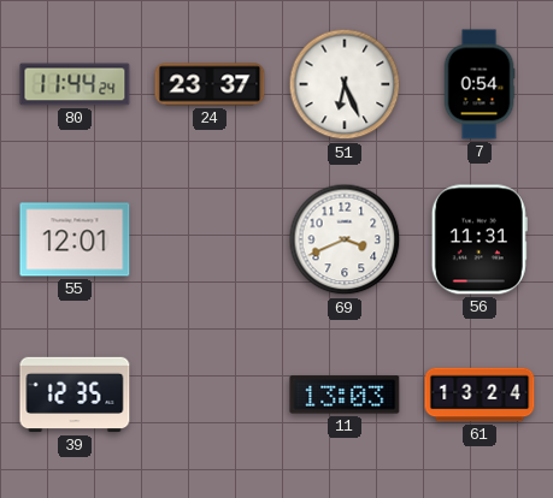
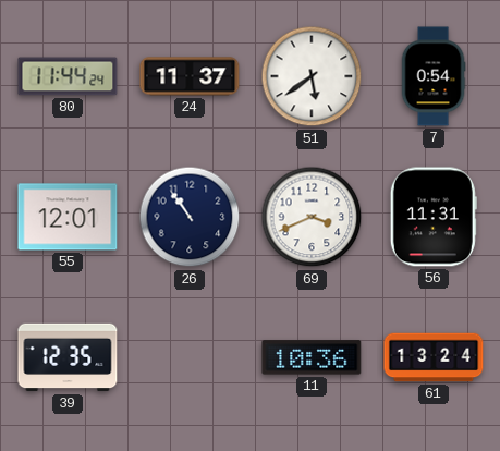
24: 23:37 -> 11:37
51: 6:26 -> 5:39
26: none -> 10:54
11: 13:03 -> 10:36
